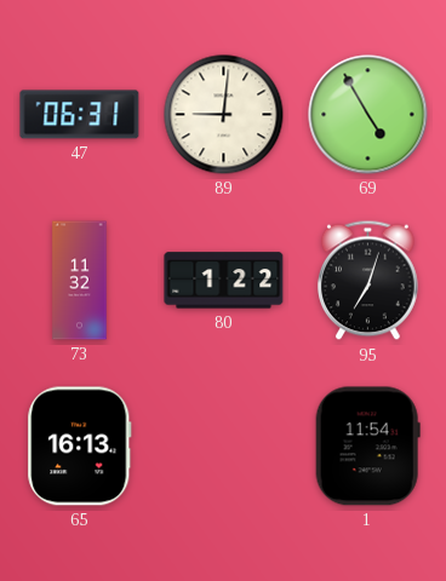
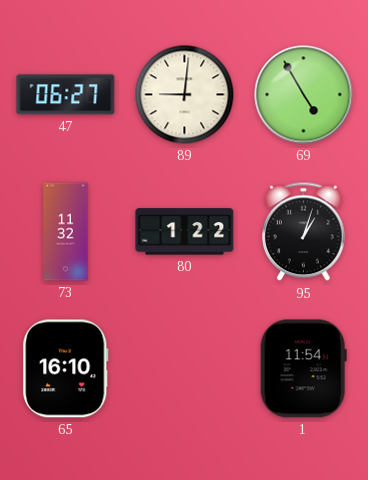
47: 06:31 -> 06:27
95: 7:03 -> 1:03
65: 16:13 -> 16:10
